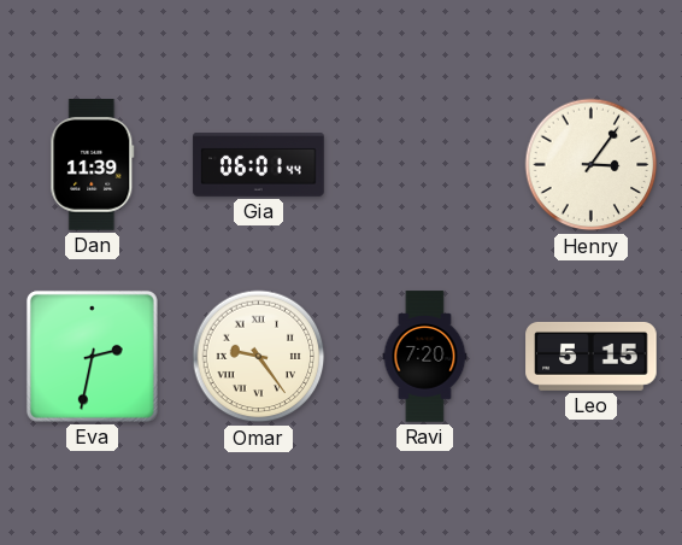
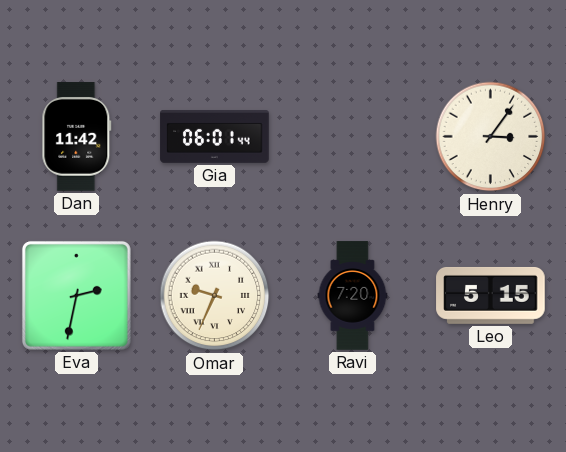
Dan: 11:39 -> 11:42
Omar: 9:24 -> 9:34
